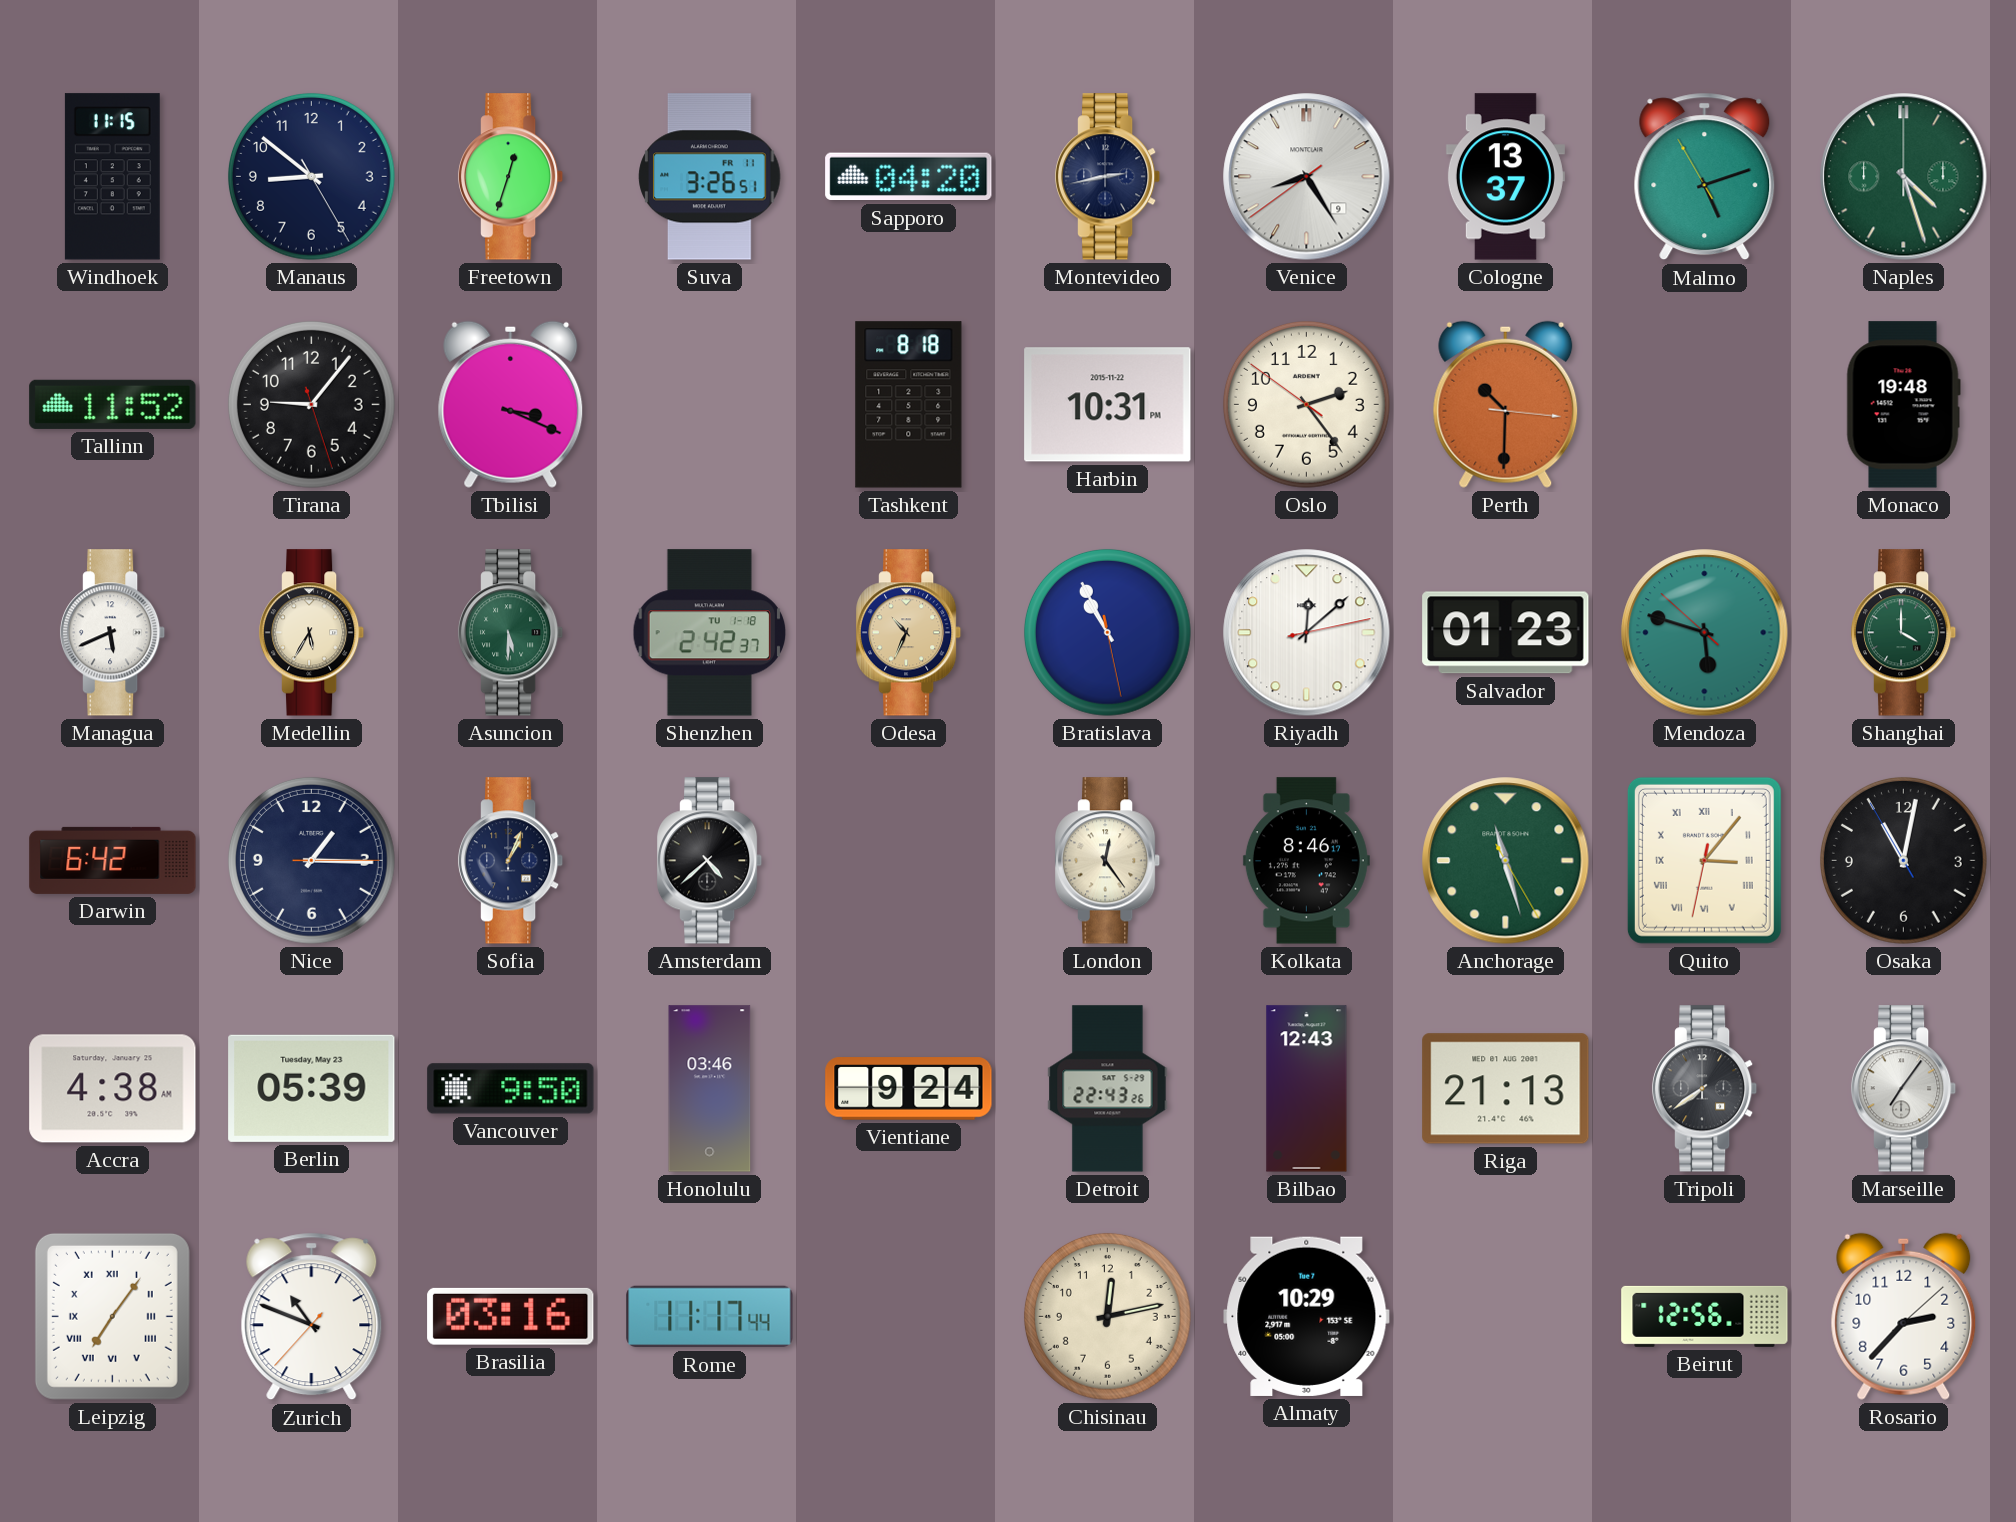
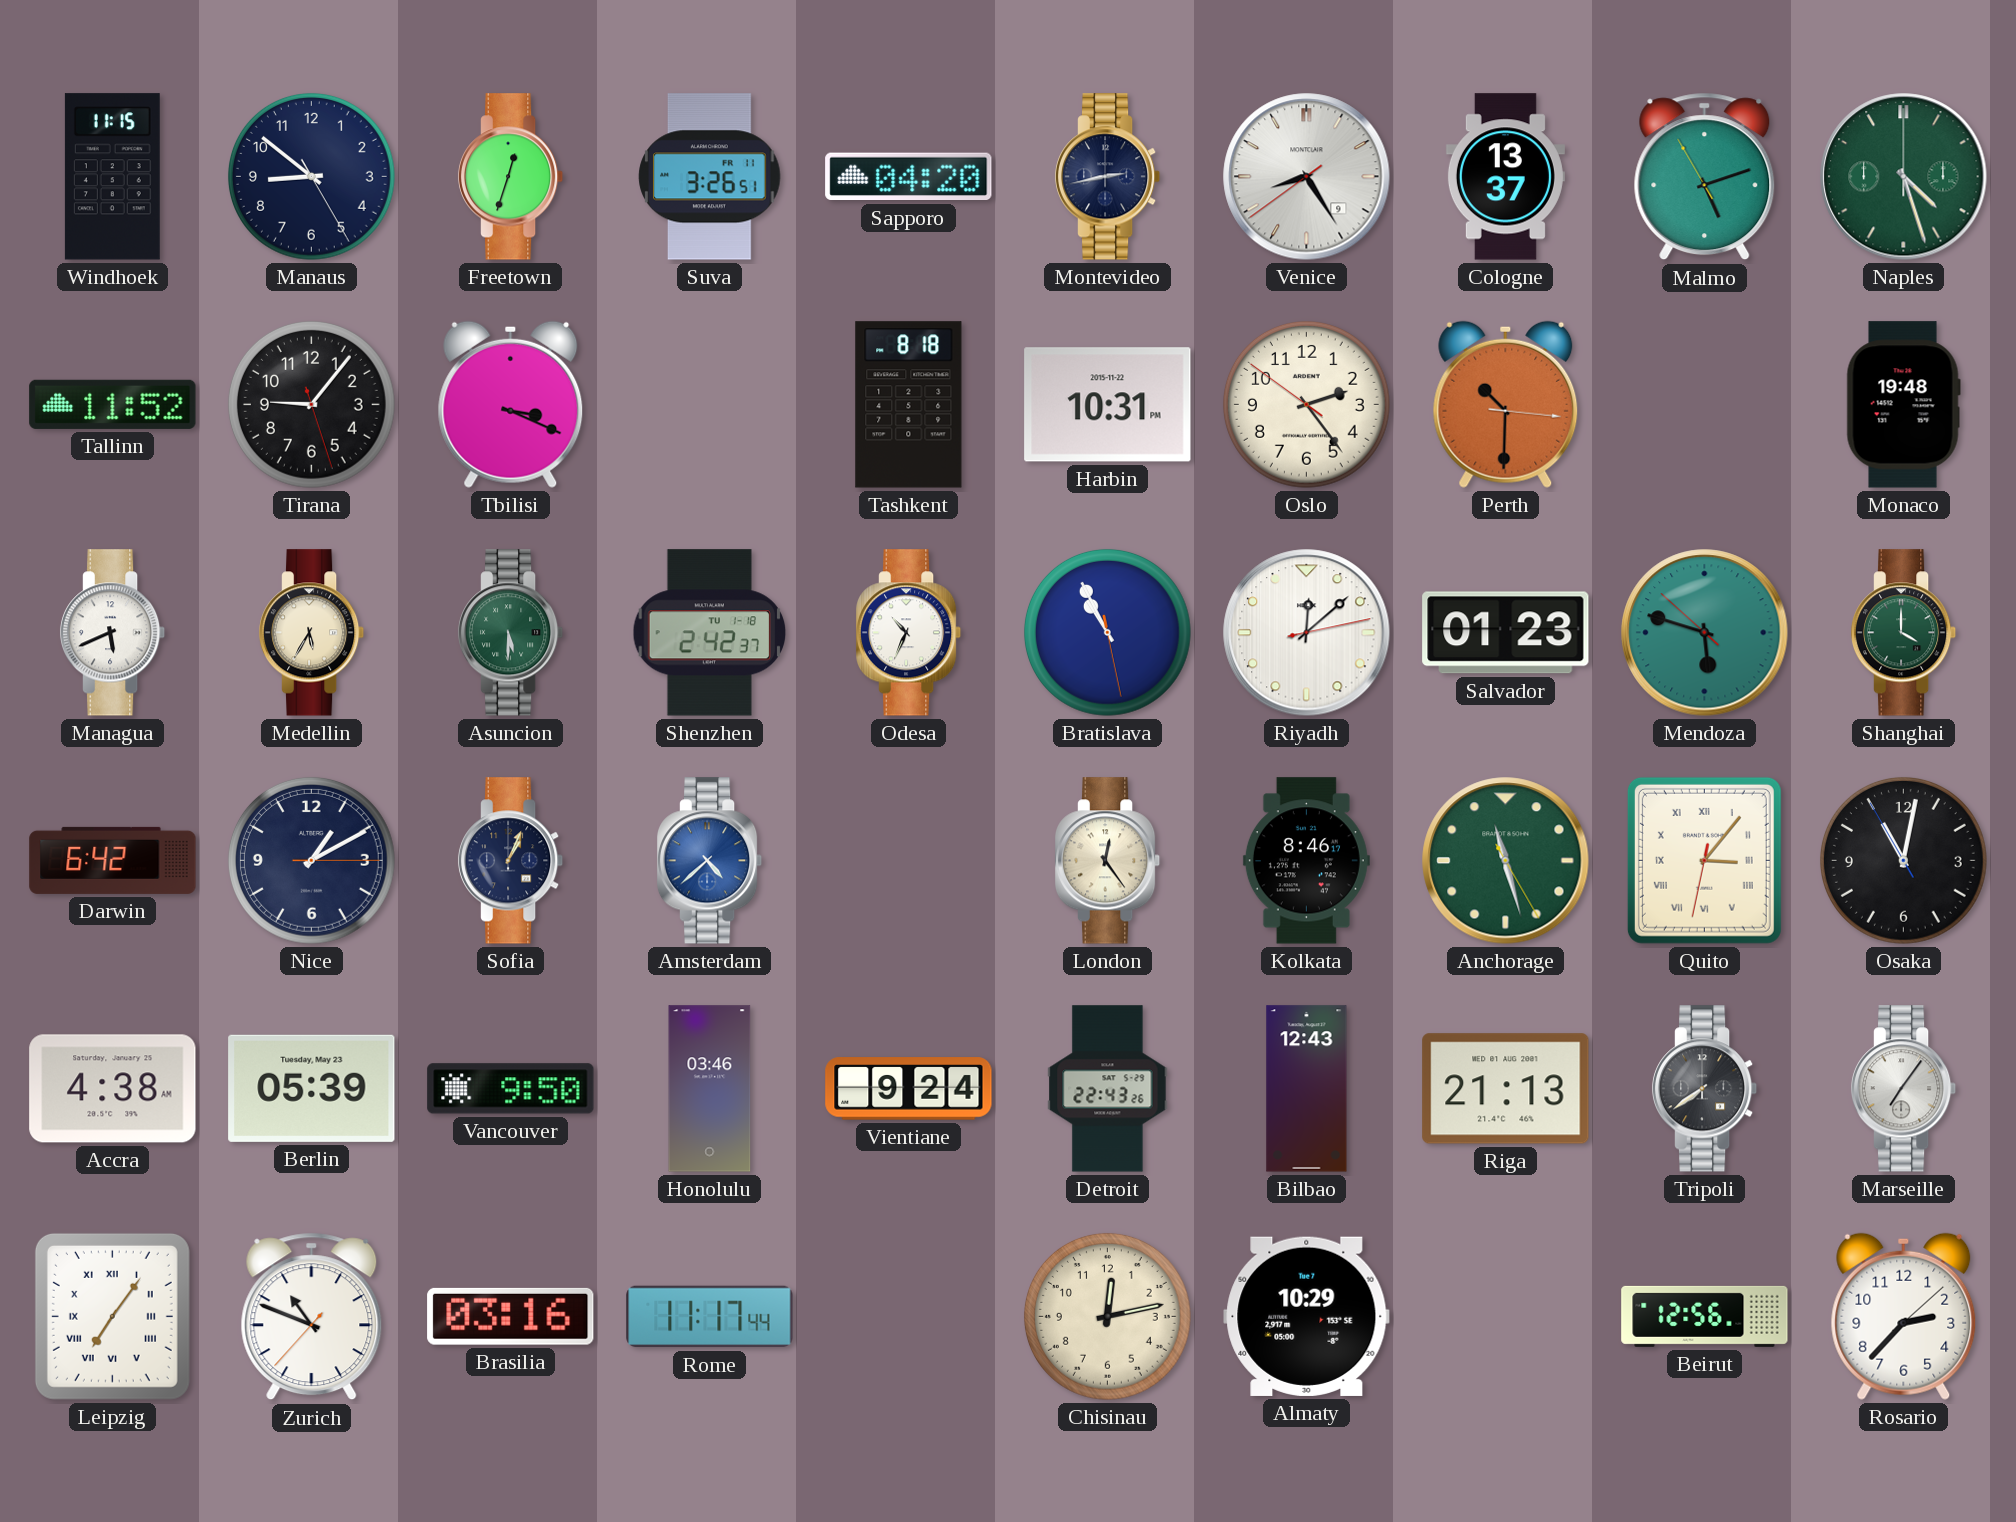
Odesa dial: champagne -> white
Nice: 1:15 -> 1:10
Amsterdam dial: black -> blue
